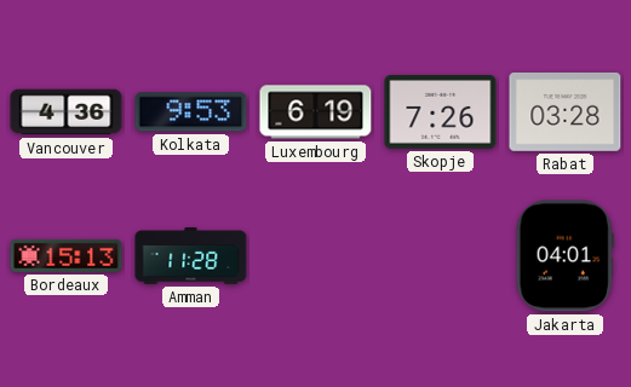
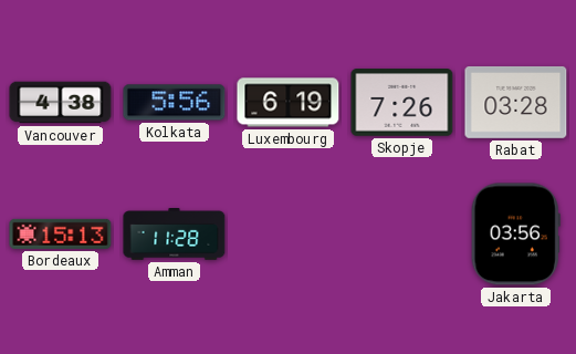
Vancouver: 4:36 -> 4:38
Kolkata: 9:53 -> 5:56
Jakarta: 04:01 -> 03:56
